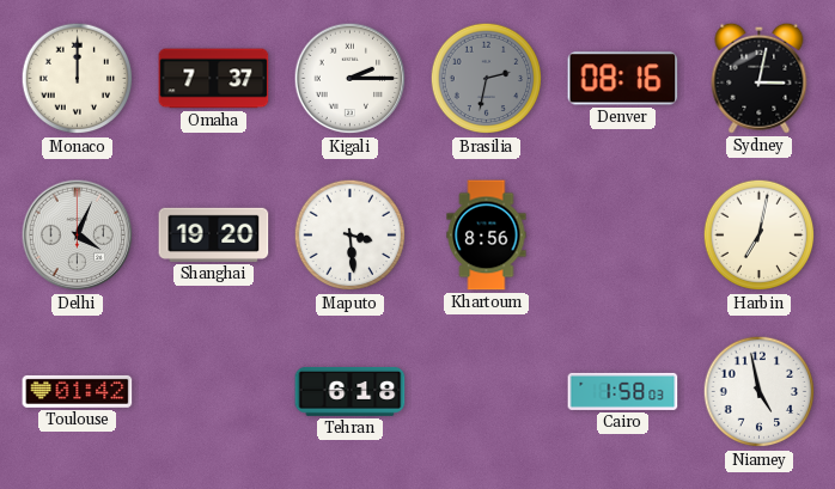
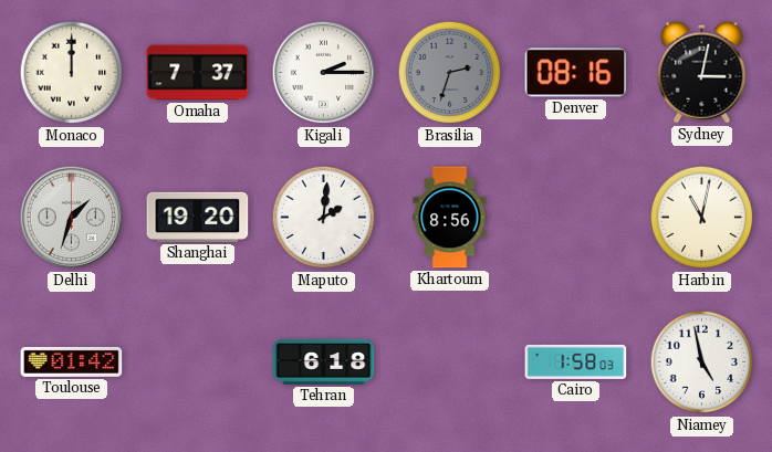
Brasilia: 2:32 -> 2:33
Delhi: 4:04 -> 1:33
Maputo: 3:29 -> 2:01
Harbin: 7:02 -> 11:02
